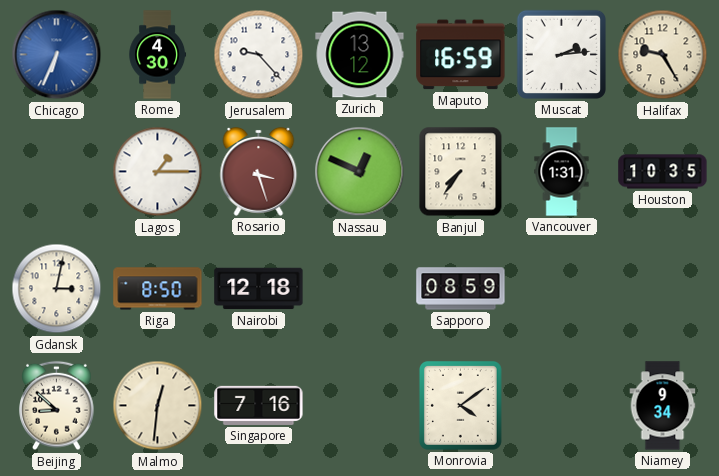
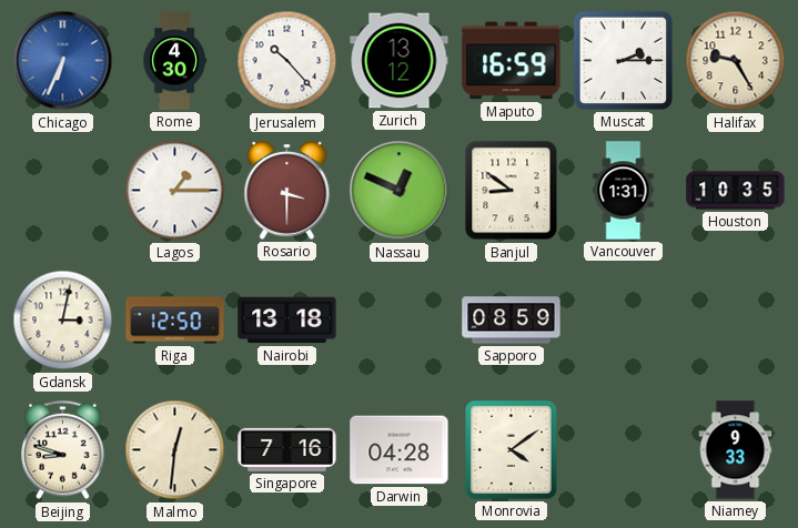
Jerusalem: 9:23 -> 10:23
Muscat: 2:14 -> 2:15
Rosario: 3:27 -> 3:30
Banjul: 7:36 -> 8:51
Riga: 8:50 -> 12:50
Nairobi: 12:18 -> 13:18
Beijing: 8:52 -> 8:48
Darwin: none -> 04:28
Niamey: 9:34 -> 9:33
